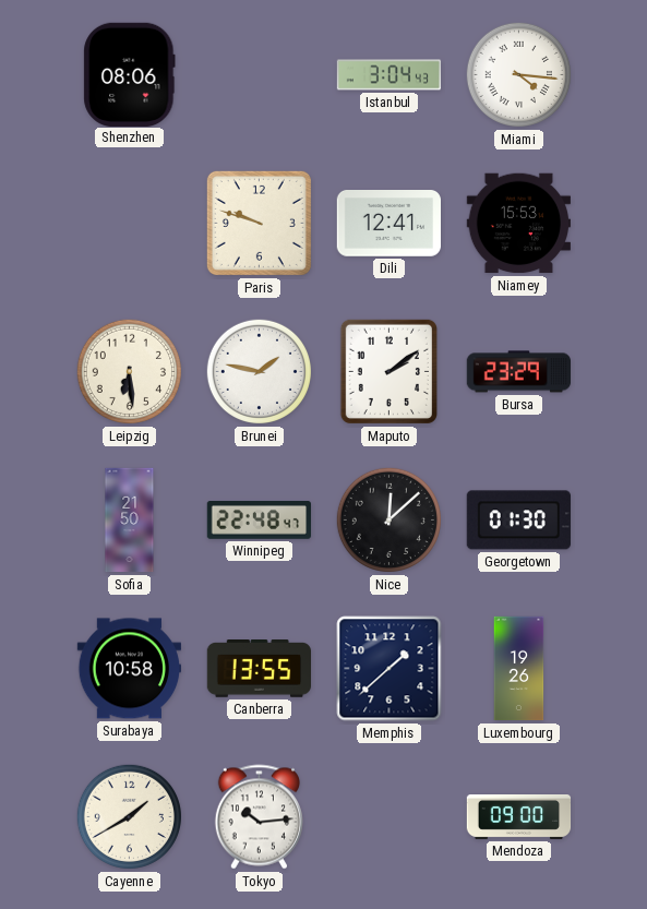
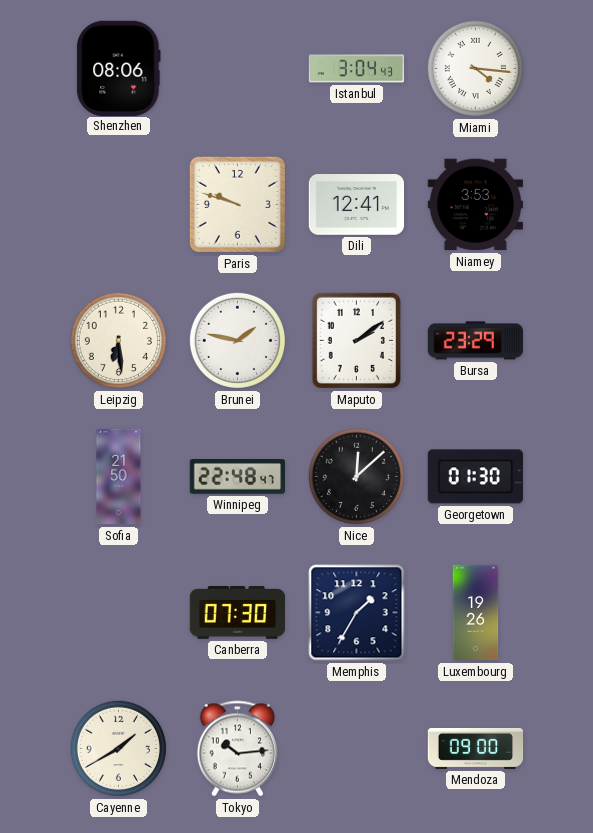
Niamey: 15:53 -> 3:53
Surabaya: 10:58 -> none
Canberra: 13:55 -> 07:30
Memphis: 1:38 -> 1:35
